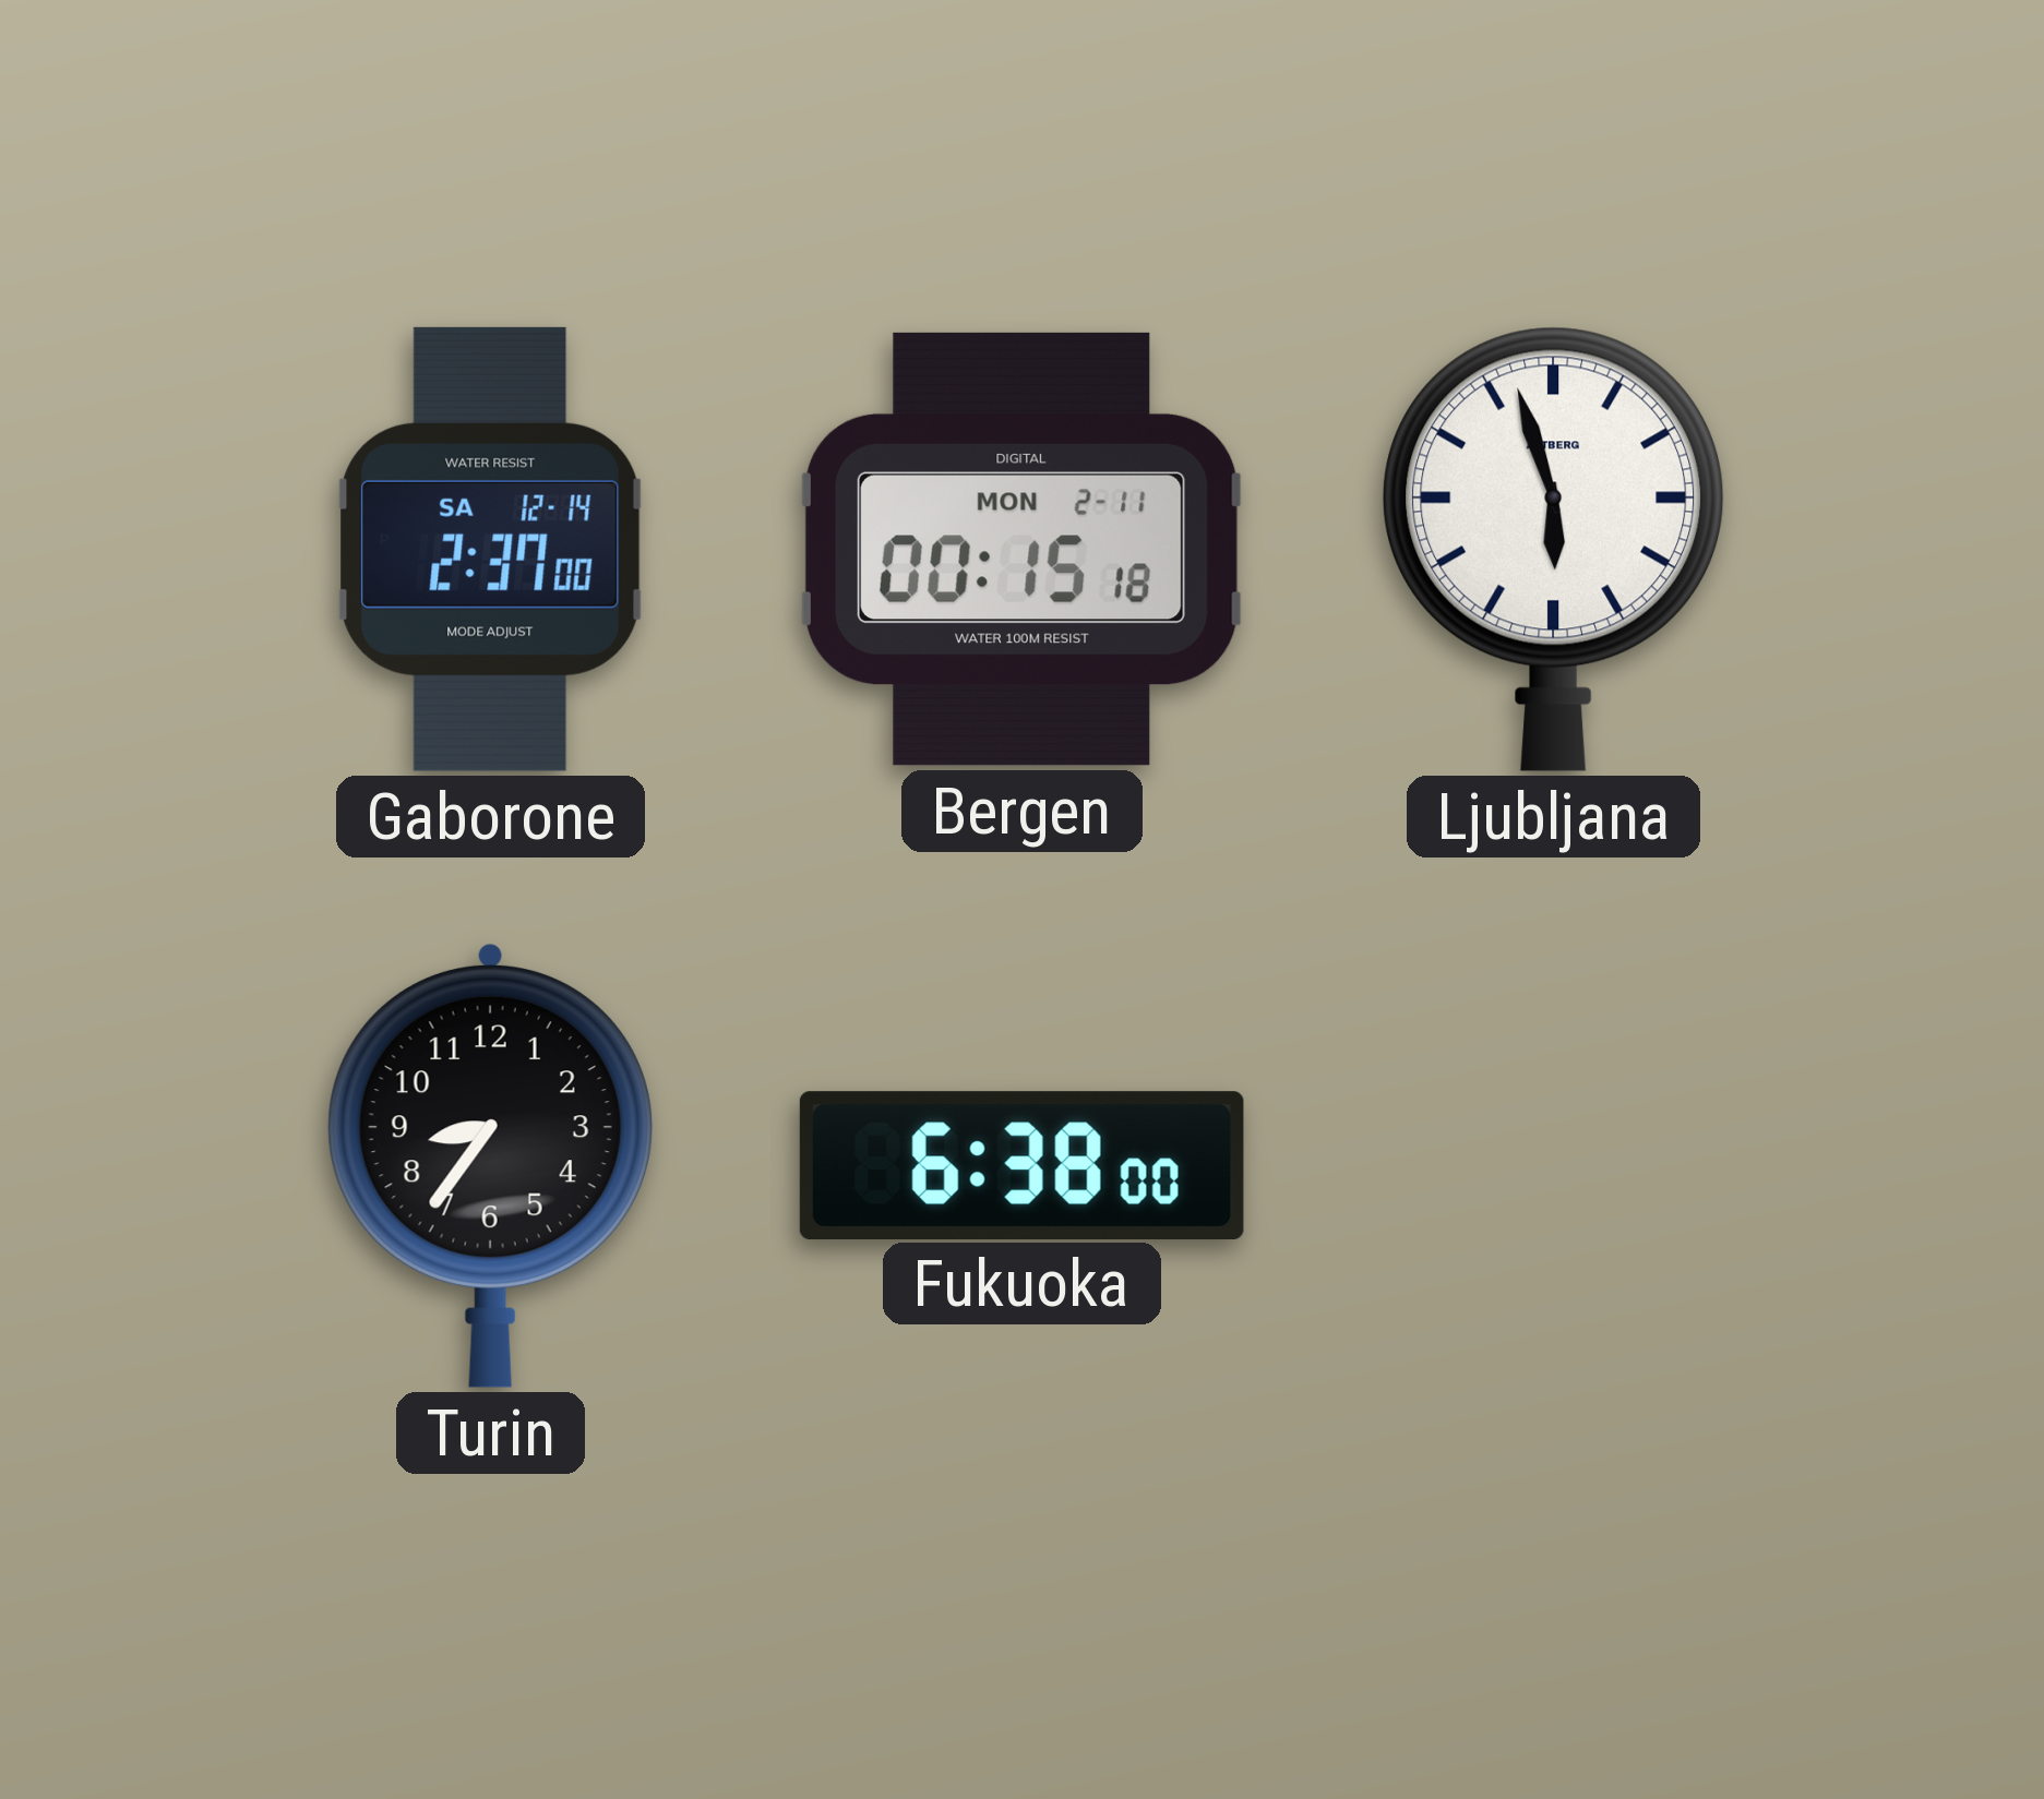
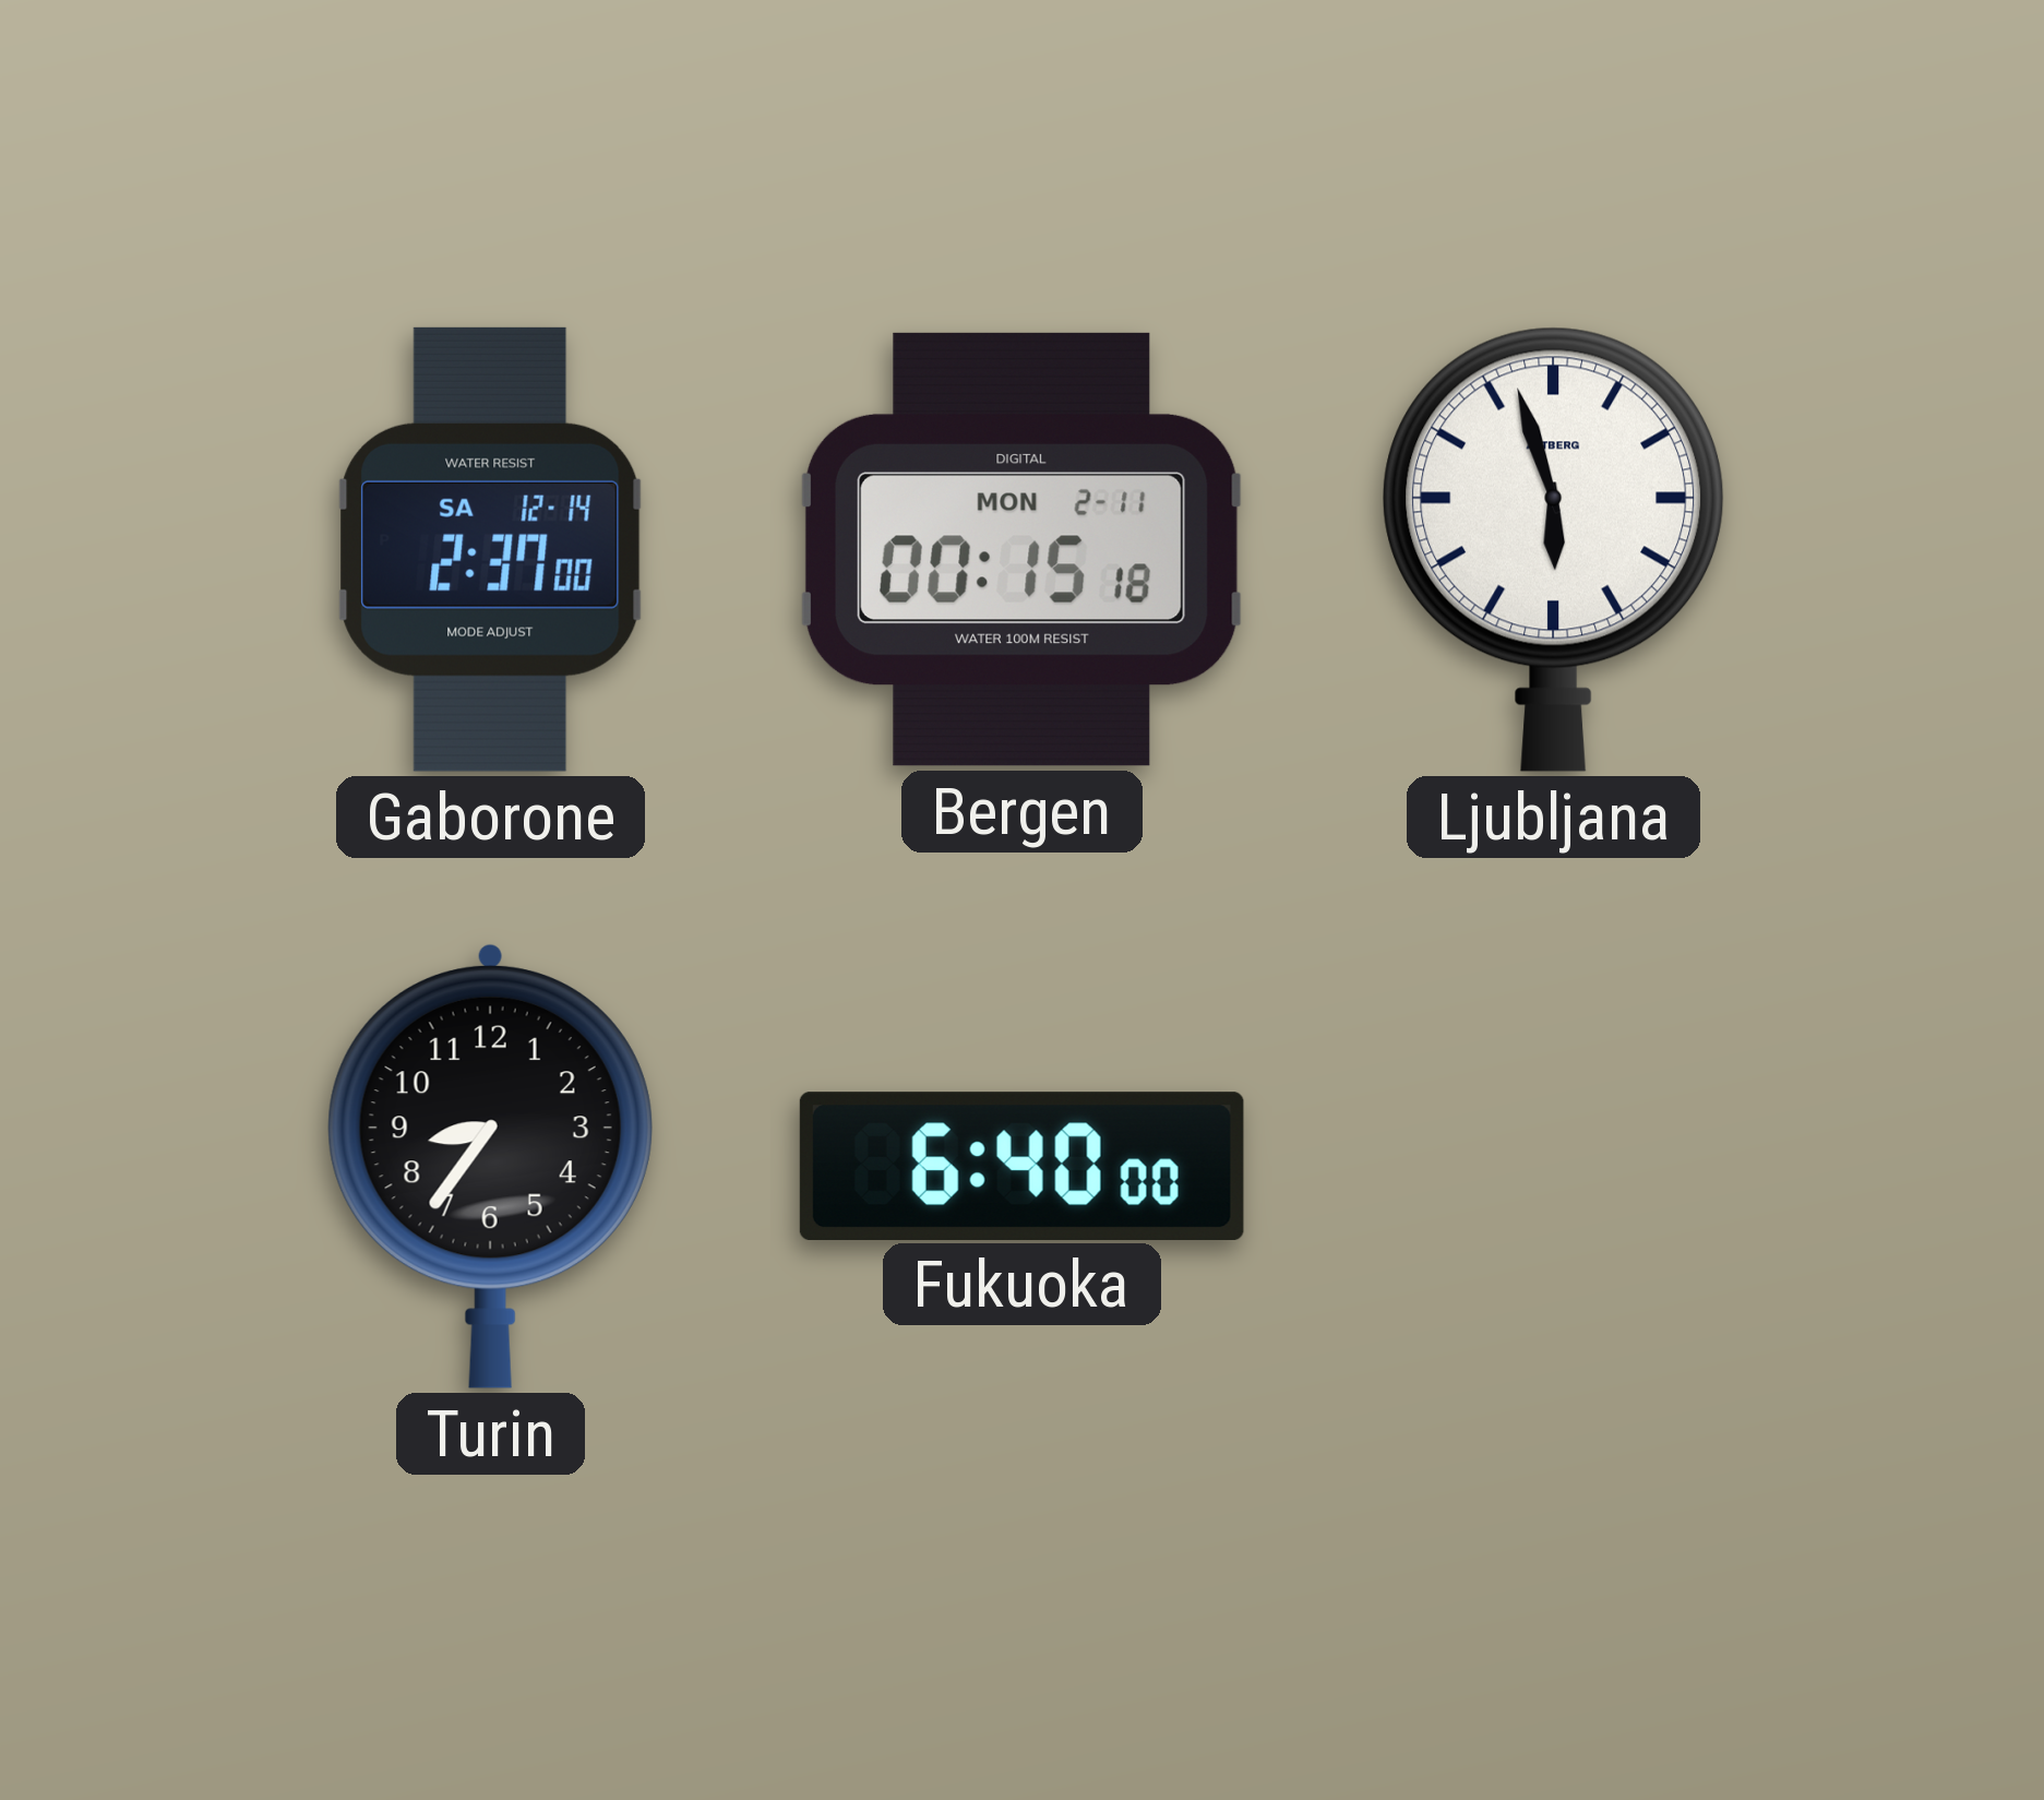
Fukuoka: 6:38 -> 6:40
